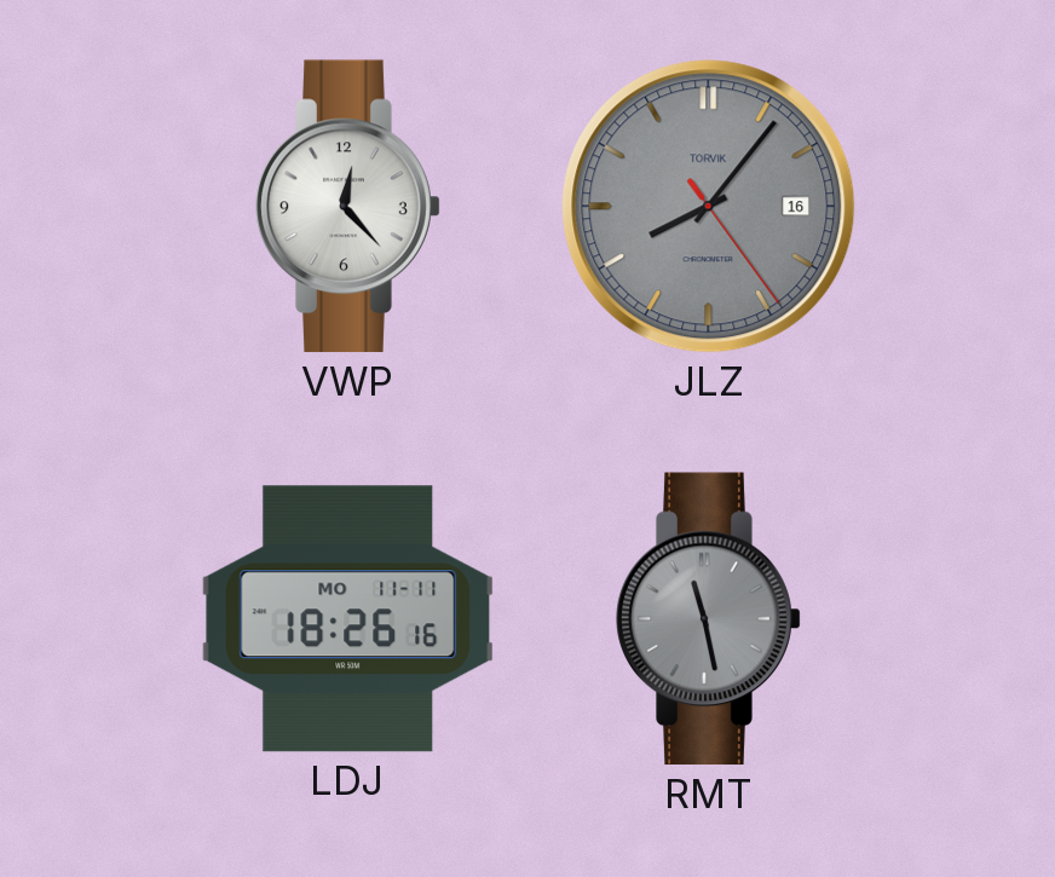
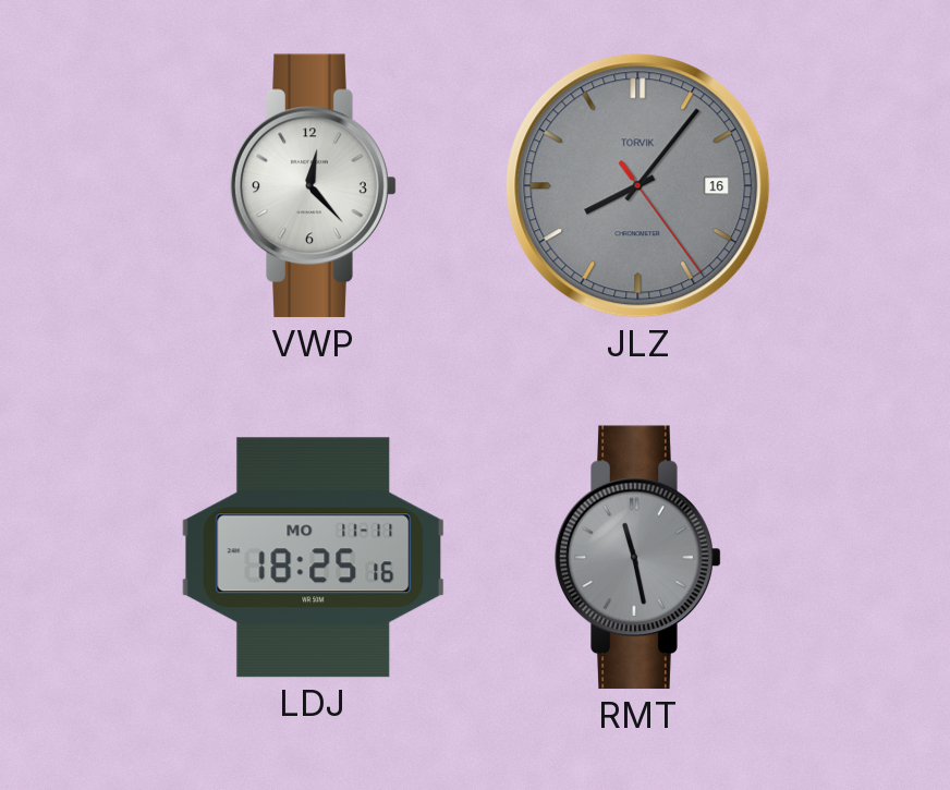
LDJ: 18:26 -> 18:25
